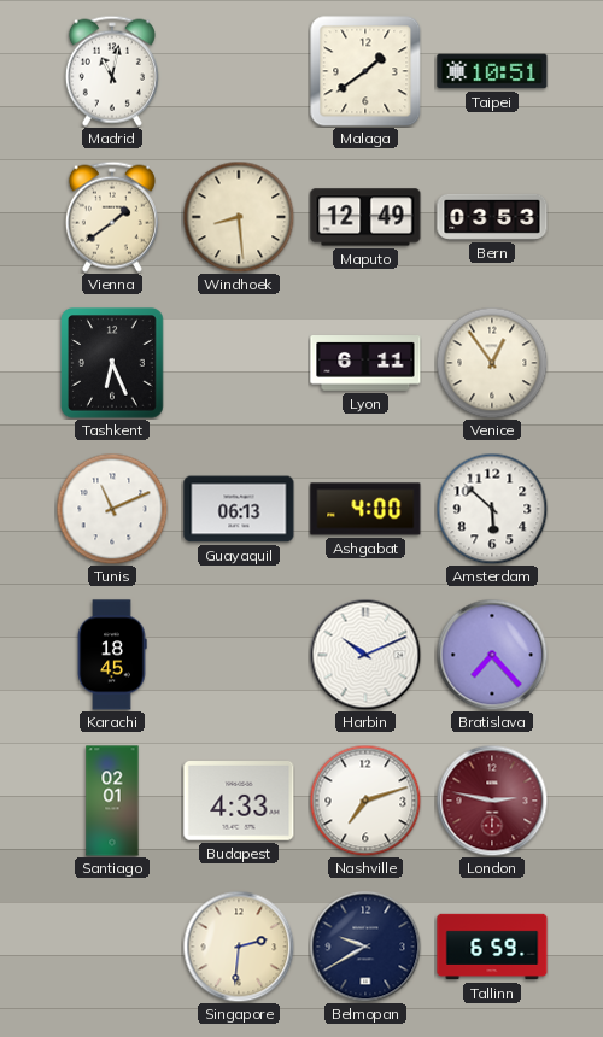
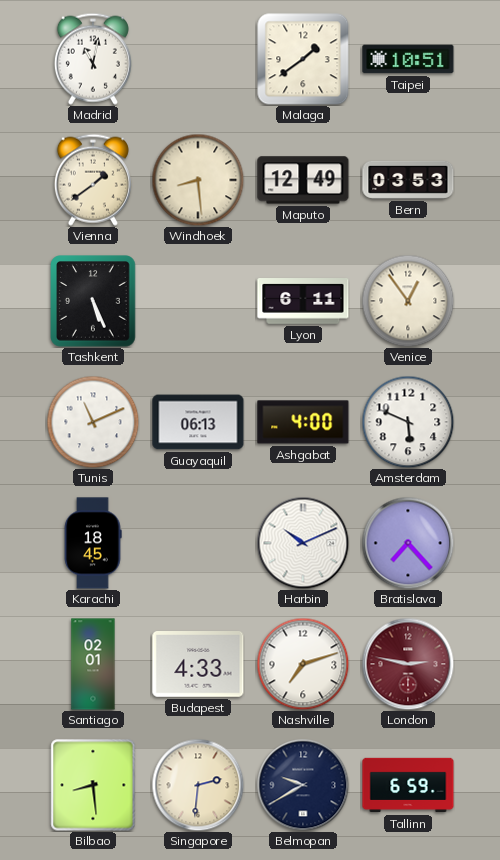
Tashkent: 6:26 -> 5:26
Amsterdam: 5:52 -> 5:49
Bilbao: none -> 8:29
